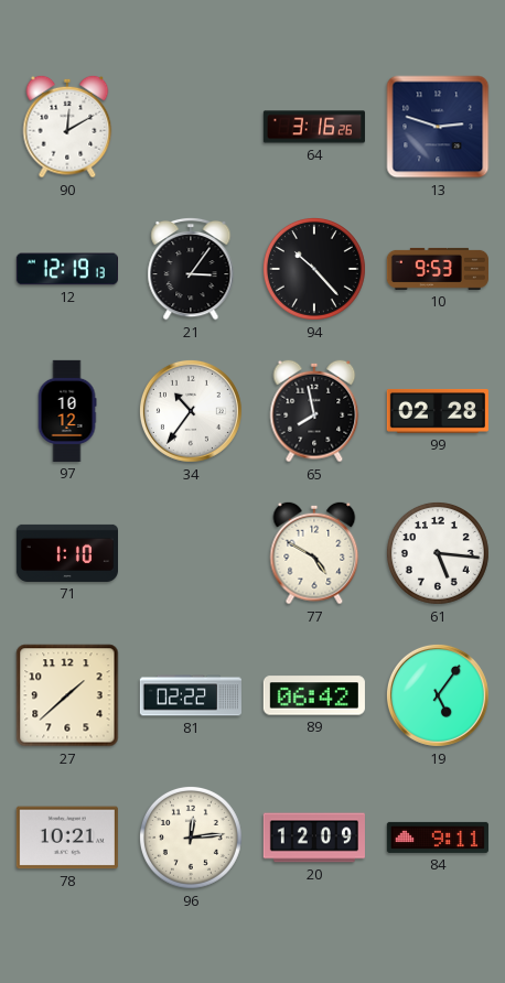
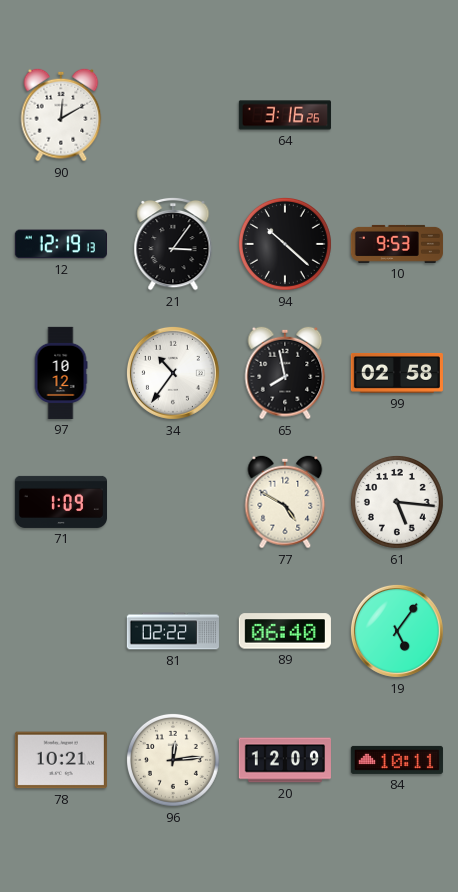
13: 2:48 -> none
94: 10:23 -> 10:22
99: 02:28 -> 02:58
71: 1:10 -> 1:09
27: 1:38 -> none
89: 06:42 -> 06:40
84: 9:11 -> 10:11
